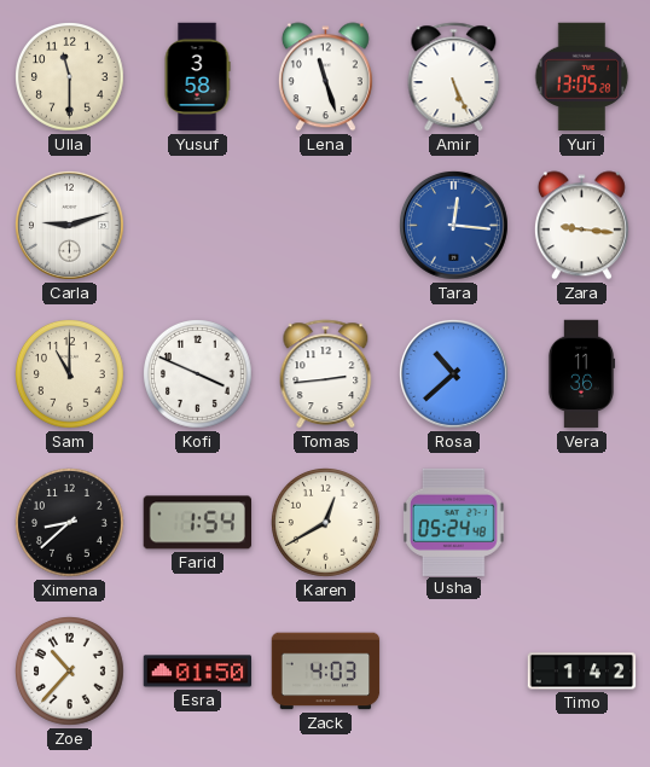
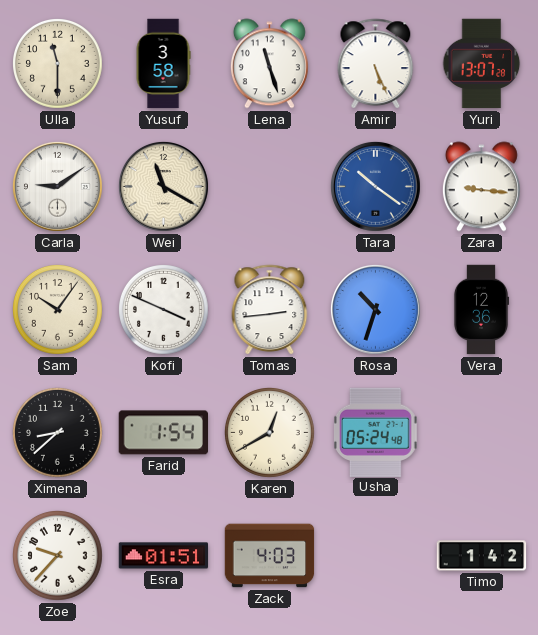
Yuri: 13:05 -> 13:07
Carla: 9:12 -> 9:09
Wei: none -> 11:20
Tara: 12:16 -> 10:21
Sam: 11:00 -> 10:06
Rosa: 10:38 -> 10:33
Vera: 11:36 -> 12:36
Zoe: 10:37 -> 9:37
Esra: 01:50 -> 01:51
